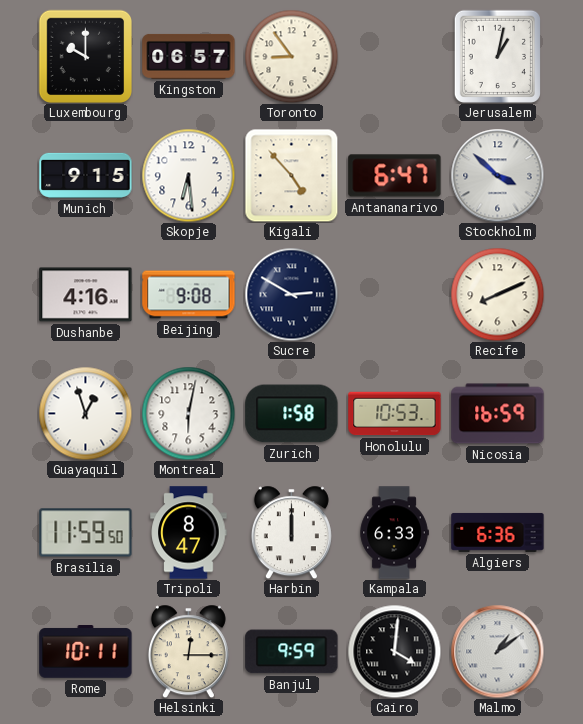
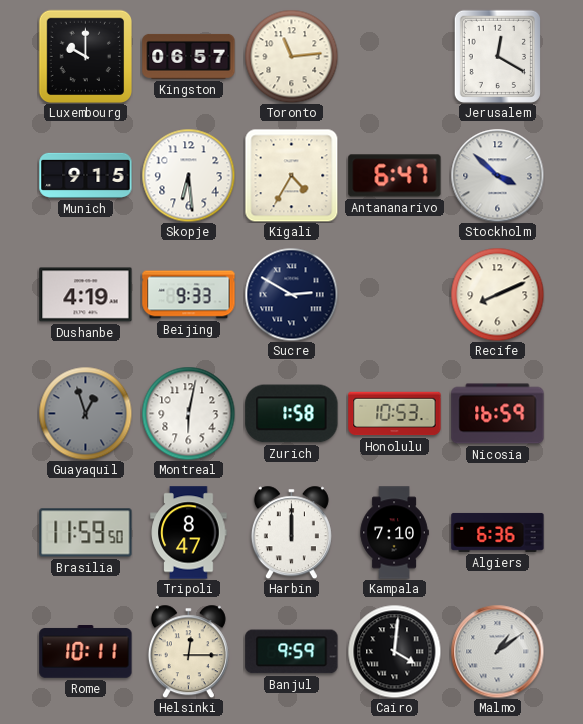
Toronto: 8:54 -> 11:14
Jerusalem: 1:02 -> 12:20
Kigali: 4:53 -> 4:35
Dushanbe: 4:16 -> 4:19
Beijing: 9:08 -> 9:33
Guayaquil dial: white -> grey
Kampala: 6:33 -> 7:10
